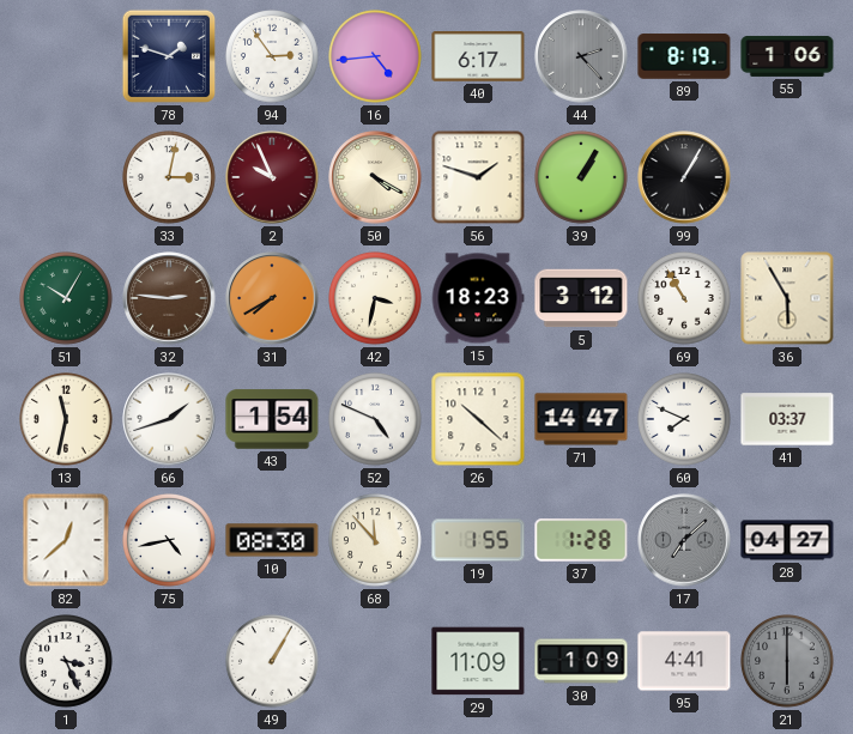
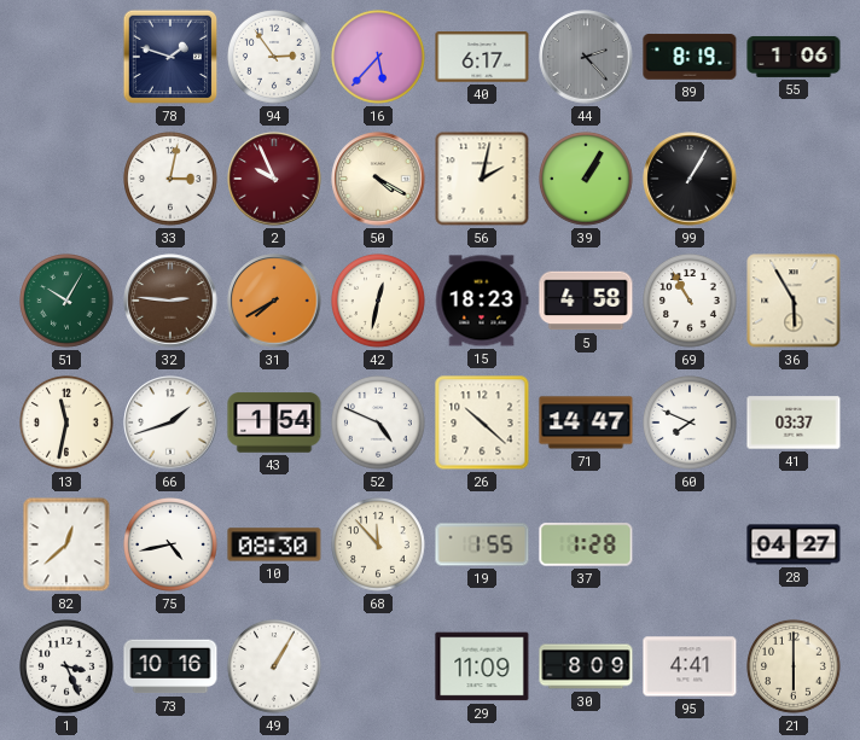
16: 4:44 -> 5:37
56: 1:48 -> 2:02
42: 3:32 -> 12:32
5: 3:12 -> 4:58
17: 7:08 -> none
73: none -> 10:16
30: 1:09 -> 8:09
21 dial: grey -> cream
